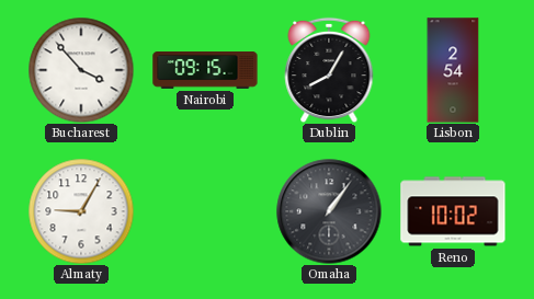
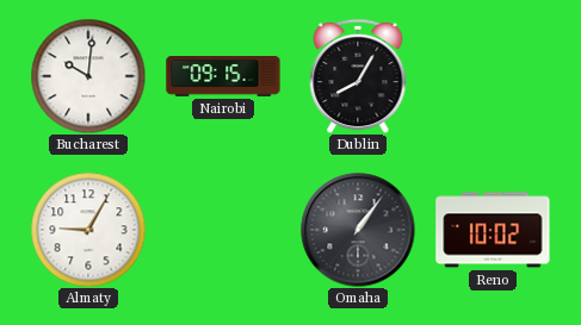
Bucharest: 3:53 -> 10:01
Lisbon: 2:54 -> none
